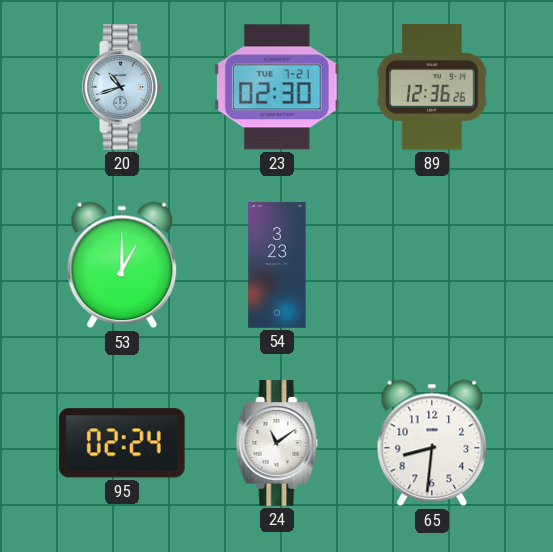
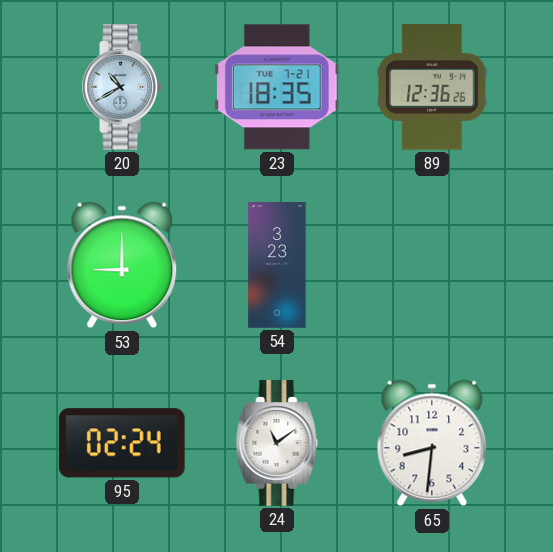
20: 10:42 -> 10:40
23: 02:30 -> 18:35
53: 1:00 -> 9:00
